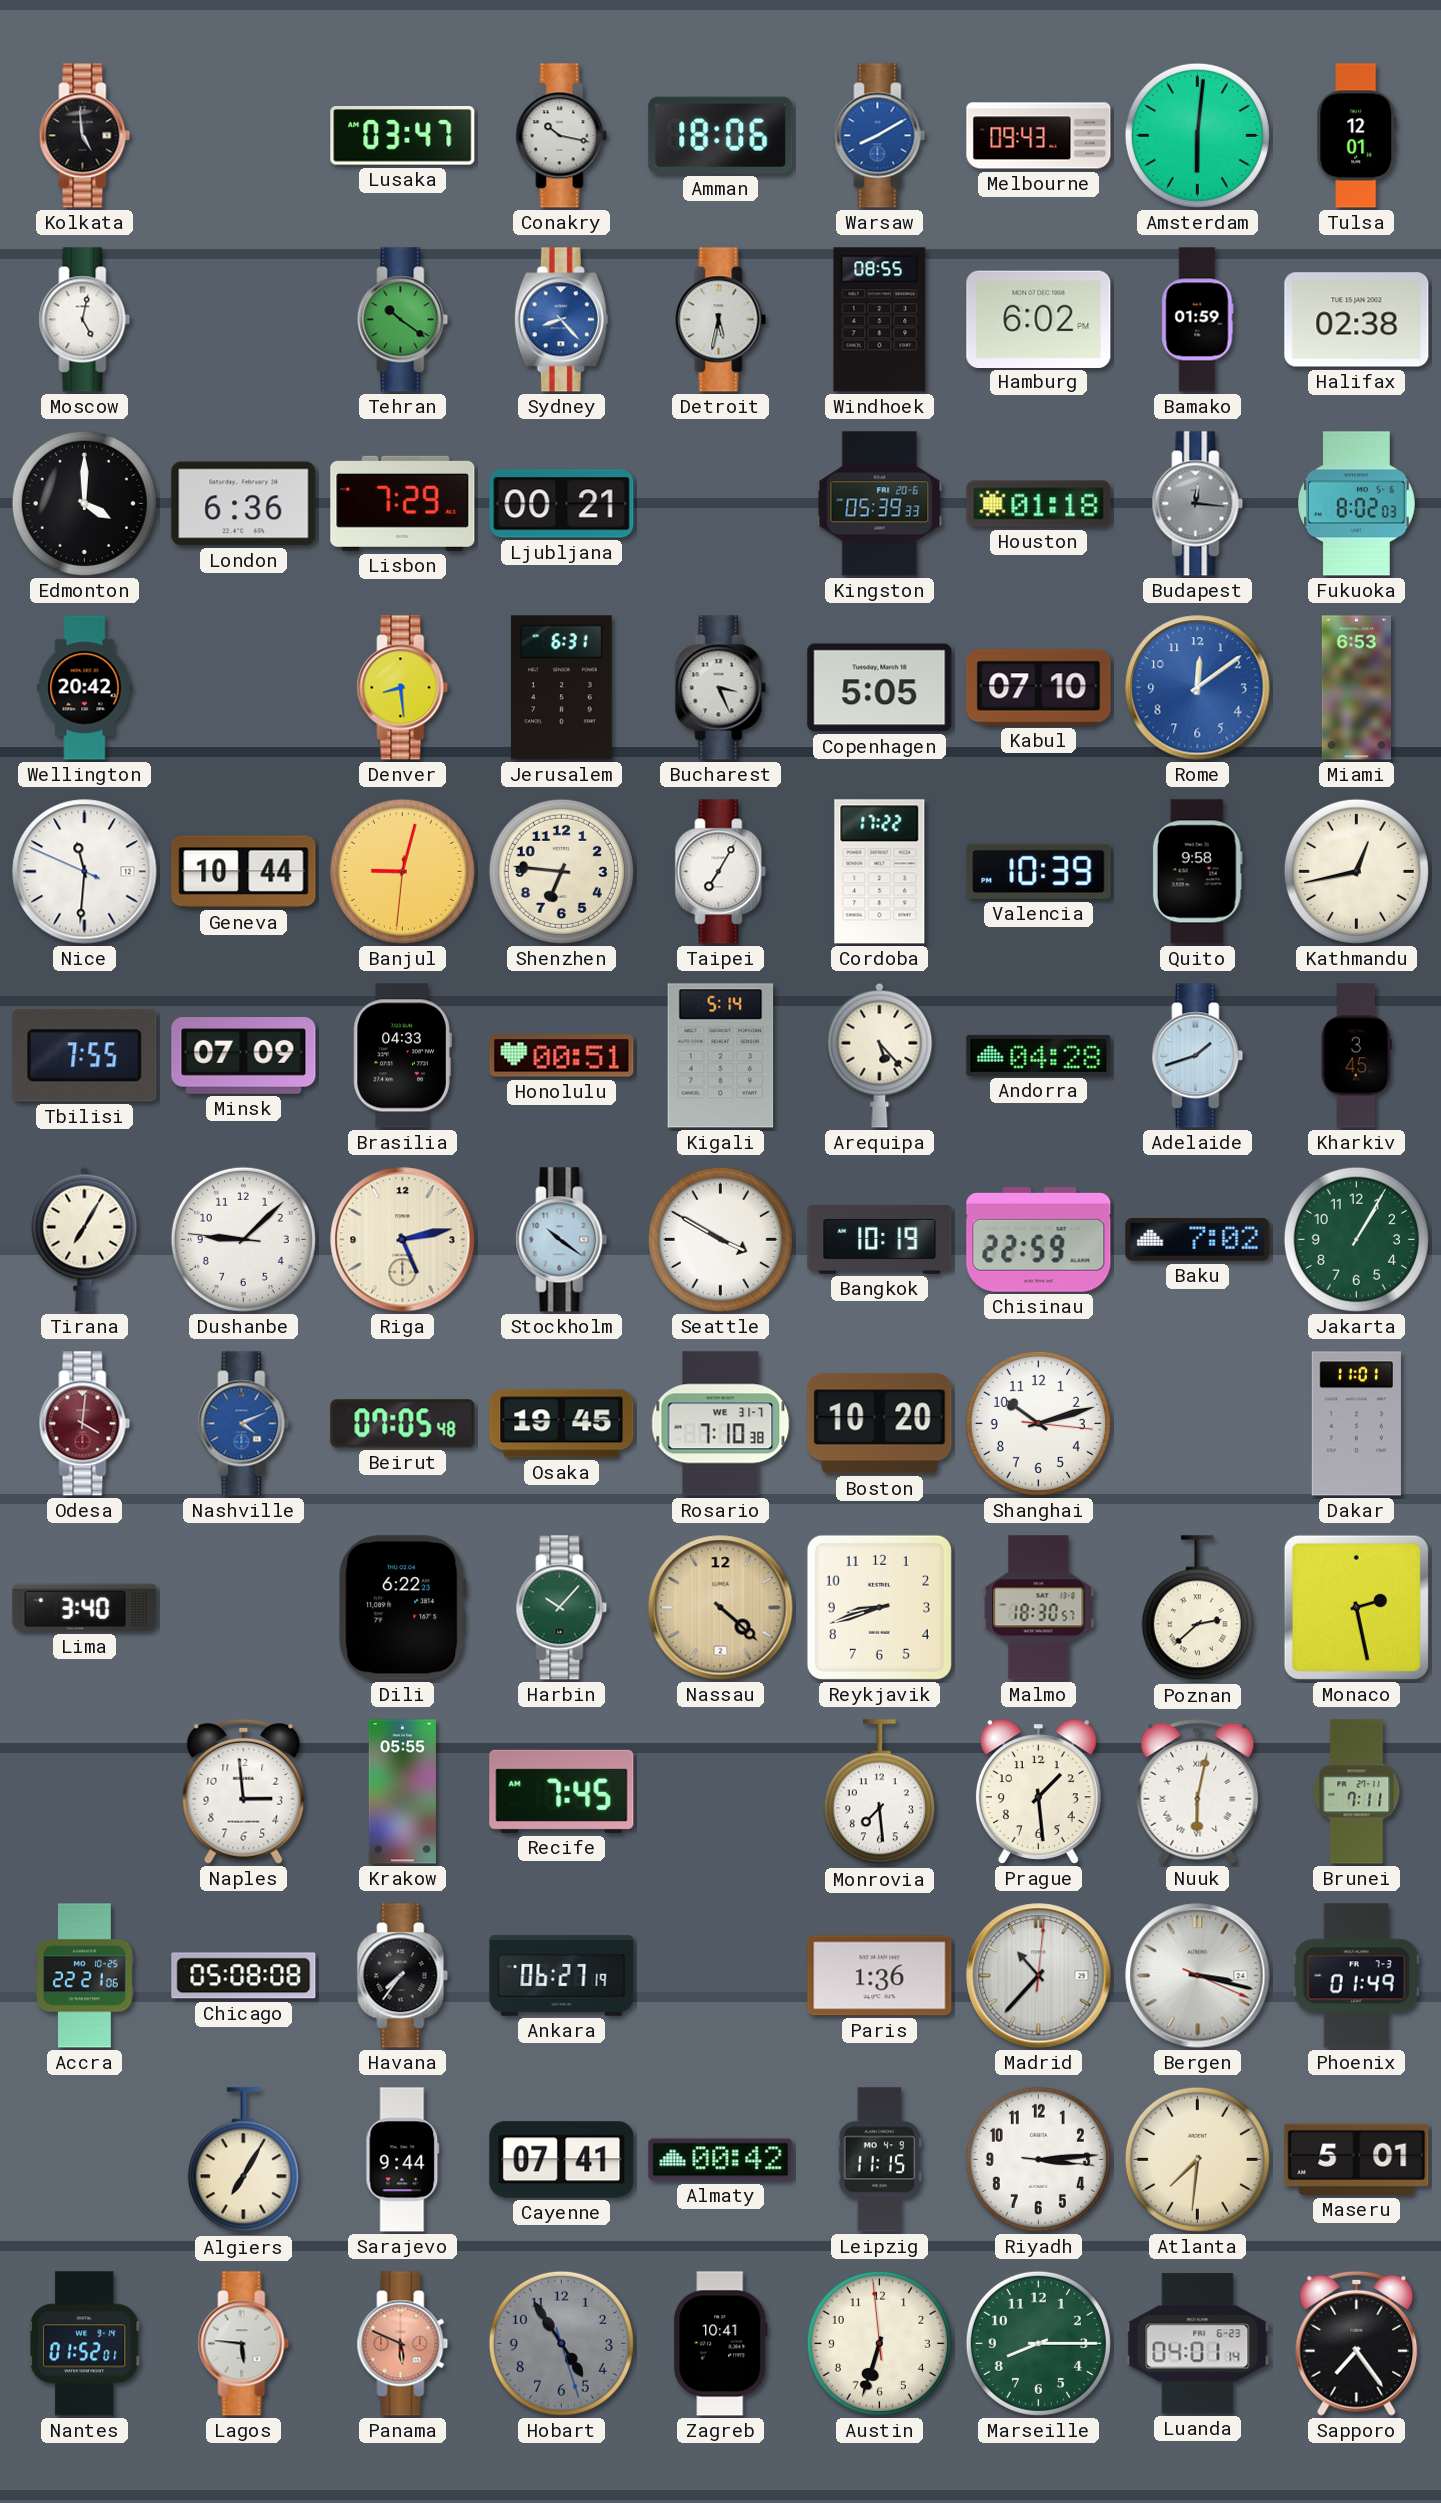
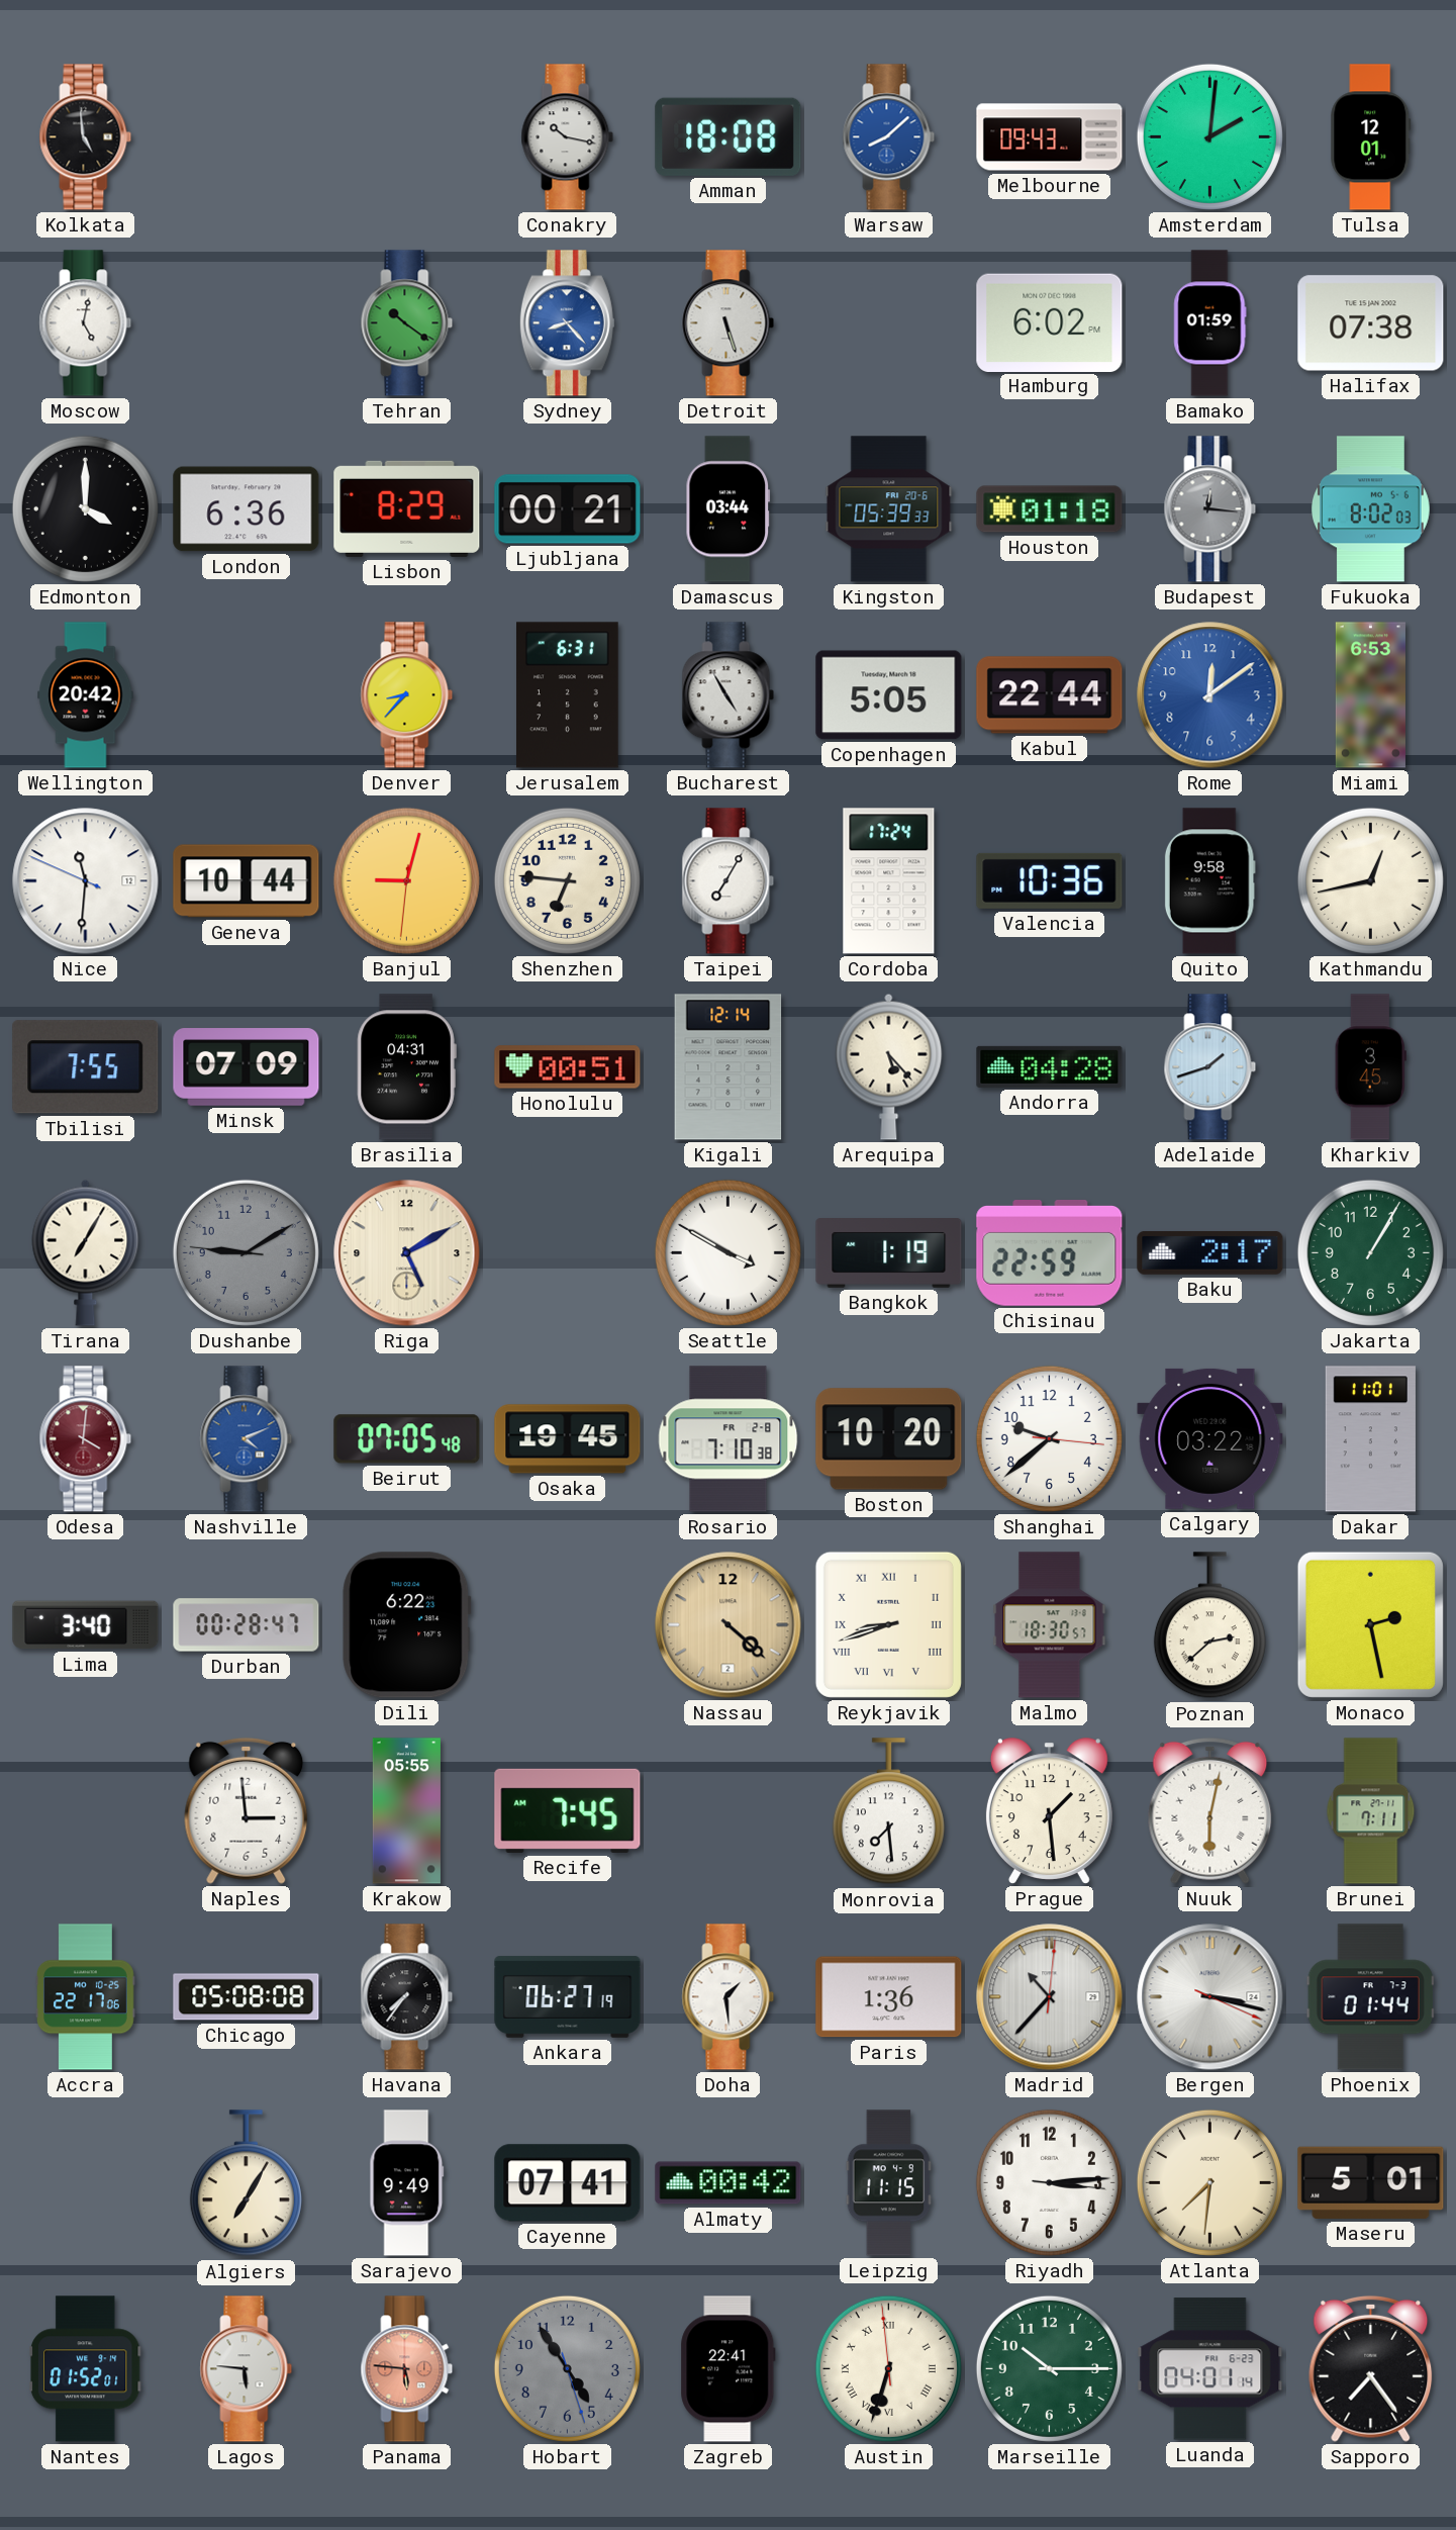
Lusaka: 03:47 -> none
Amman: 18:06 -> 18:08
Warsaw: 8:10 -> 8:08
Amsterdam: 6:01 -> 2:01
Detroit: 5:32 -> 5:27
Windhoek: 08:55 -> none
Halifax: 02:38 -> 07:38
Lisbon: 7:29 -> 8:29
Damascus: none -> 03:44
Denver: 8:29 -> 8:37
Bucharest: 3:26 -> 4:55
Kabul: 07:10 -> 22:44
Cordoba: 17:22 -> 17:24
Valencia: 10:39 -> 10:36
Brasilia: 04:33 -> 04:31
Kigali: 5:14 -> 12:14
Dushanbe: 9:07 -> 9:09
Dushanbe dial: white -> grey
Riga: 5:13 -> 5:10
Stockholm: 10:21 -> none
Bangkok: 10:19 -> 1:19
Baku: 7:02 -> 2:17
Rosario date: WE 31-7 -> FR 2-8
Shanghai: 10:12 -> 9:38
Calgary: none -> 03:22
Durban: none -> 00:28
Harbin: 10:07 -> none
Reykjavik numerals: Arabic -> Roman
Accra: 22:21 -> 22:17
Doha: none -> 1:29
Phoenix: 01:49 -> 01:44
Sarajevo: 9:44 -> 9:49
Panama: 5:49 -> 5:46
Zagreb: 10:41 -> 22:41
Austin numerals: Arabic -> Roman
Marseille: 8:15 -> 10:15
